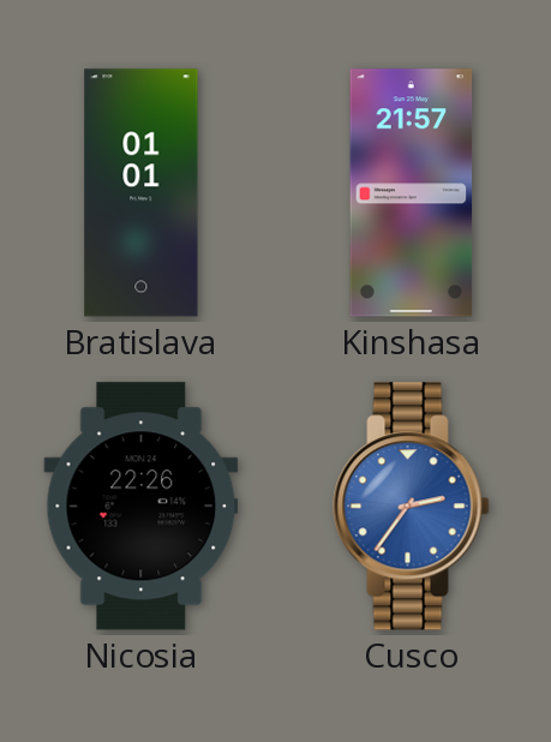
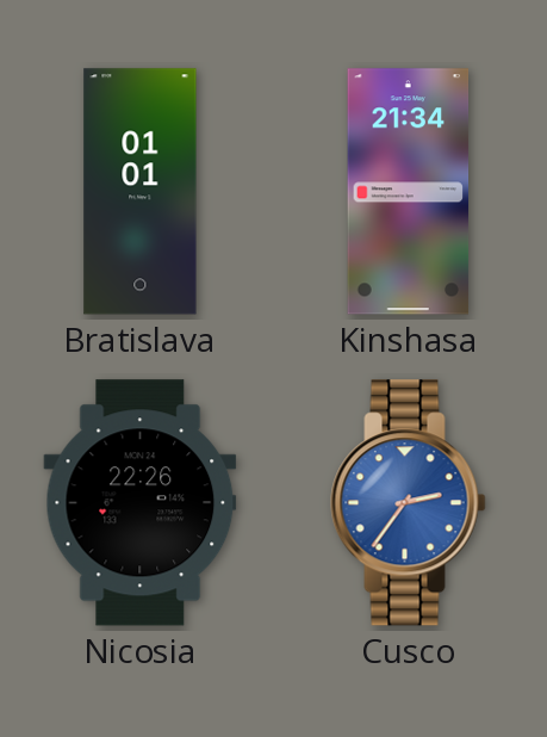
Kinshasa: 21:57 -> 21:34
